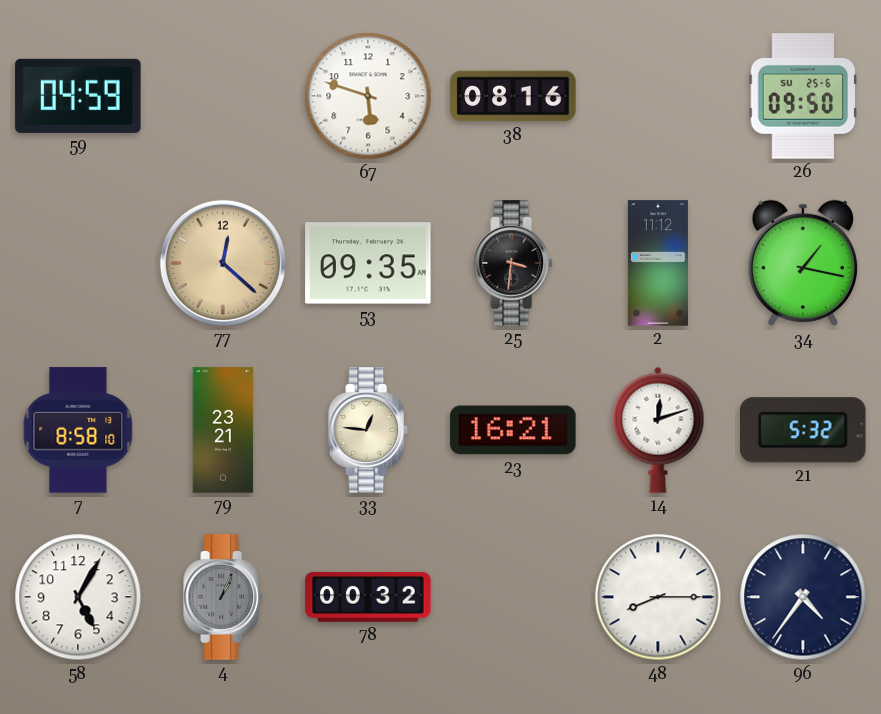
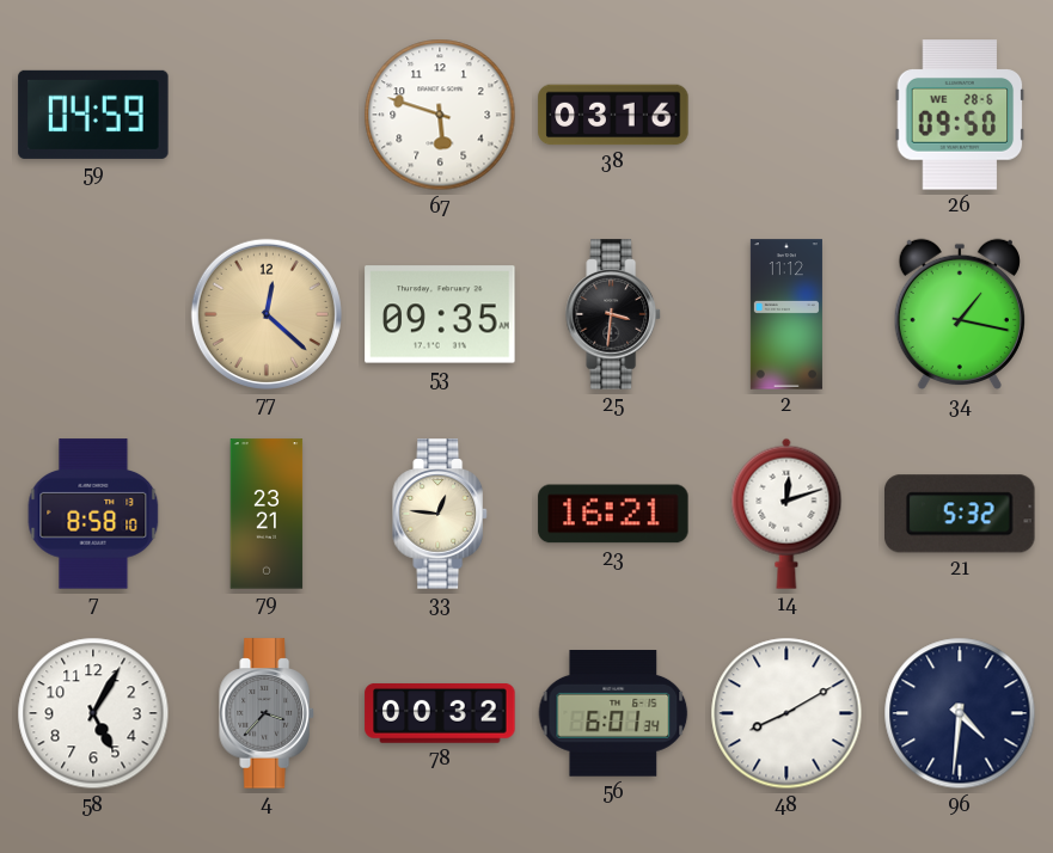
38: 08:16 -> 03:16
26 date: SU 25-6 -> WE 28-6
4: 1:04 -> 3:37
56: none -> 6:01
48: 8:15 -> 8:10
96: 4:36 -> 4:31
